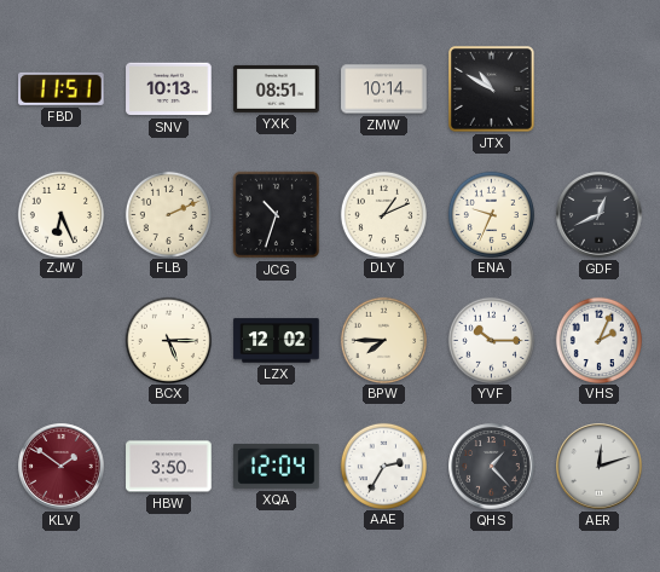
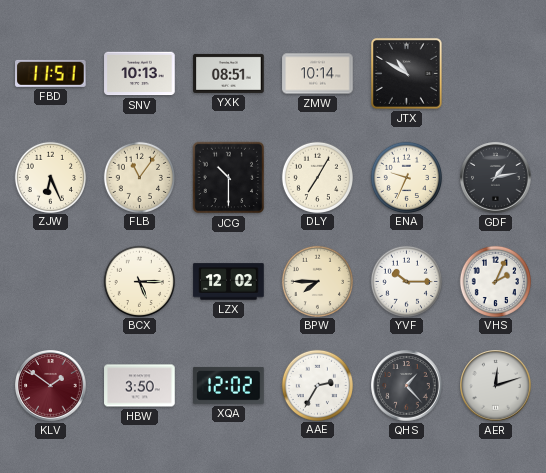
FLB: 2:11 -> 11:06
JCG: 10:33 -> 10:30
DLY: 1:11 -> 7:05
GDF: 12:41 -> 1:13
XQA: 12:04 -> 12:02
